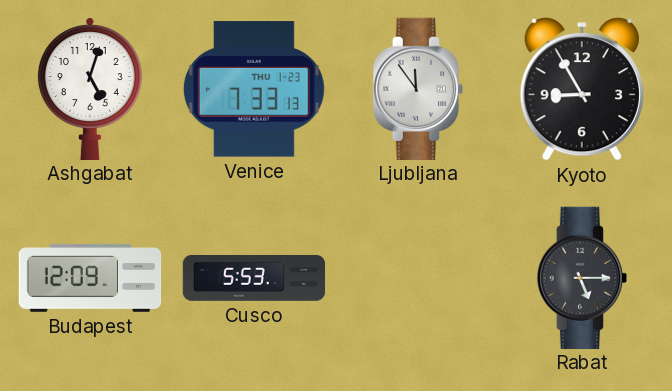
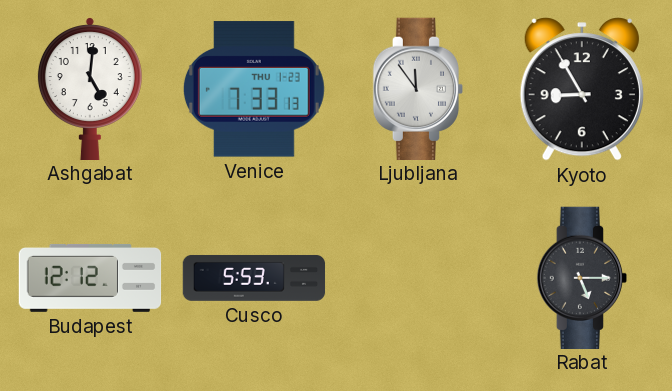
Ashgabat: 5:03 -> 5:01
Budapest: 12:09 -> 12:12
